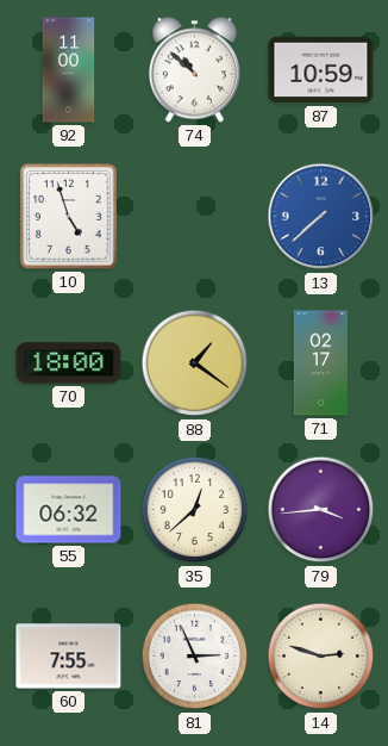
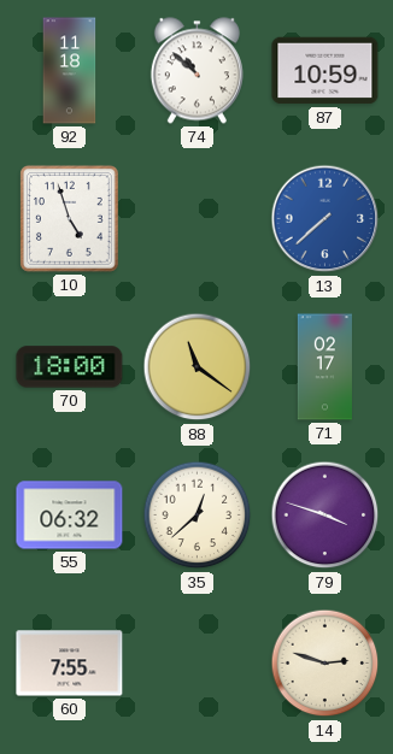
92: 11:00 -> 11:18
88: 1:21 -> 11:21
79: 3:44 -> 3:48
81: 2:56 -> none
